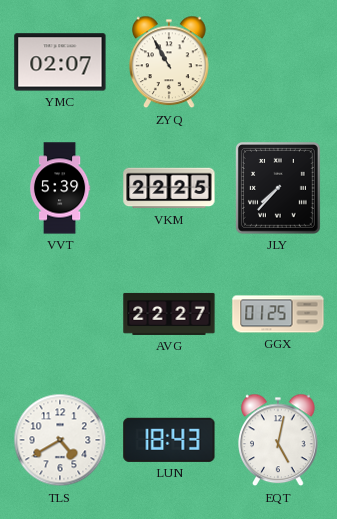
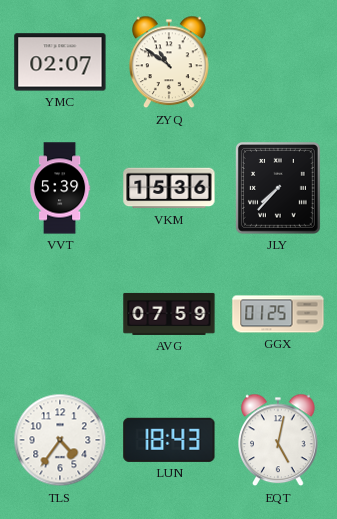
ZYQ: 10:55 -> 10:51
VKM: 22:25 -> 15:36
AVG: 22:27 -> 07:59
TLS: 4:40 -> 4:36
